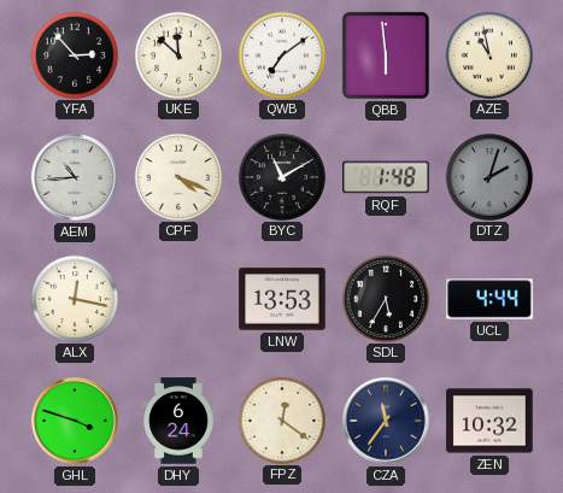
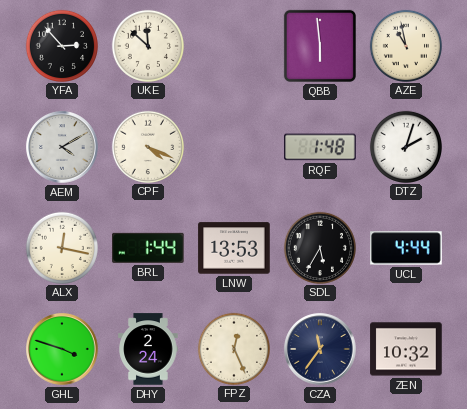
QWB: 7:09 -> none
AEM: 10:44 -> 4:10
BYC: 11:10 -> none
DTZ dial: grey -> white
BRL: none -> 1:44
DHY: 6:24 -> 2:24
FPZ: 12:21 -> 12:26
